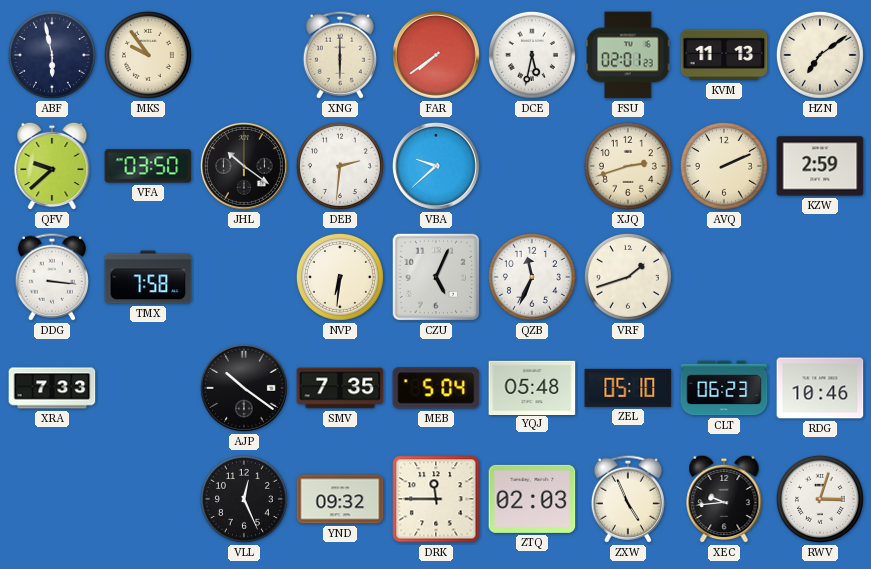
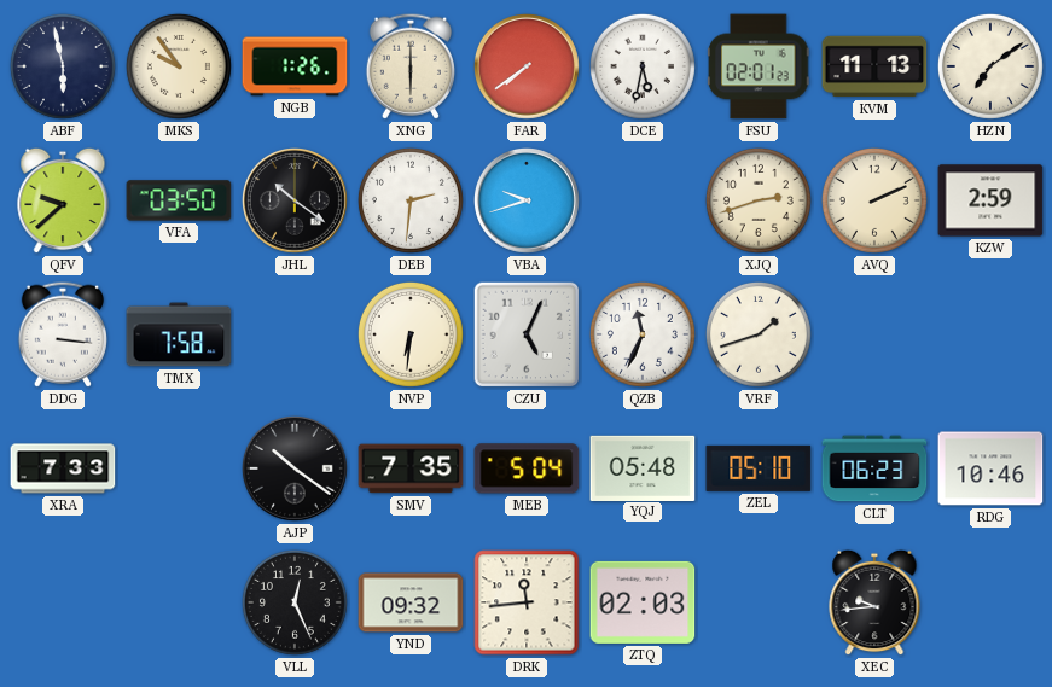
NGB: none -> 1:26
VBA: 9:38 -> 9:42
DRK: 11:45 -> 11:44
ZXW: 4:56 -> none
RWV: 3:03 -> none
